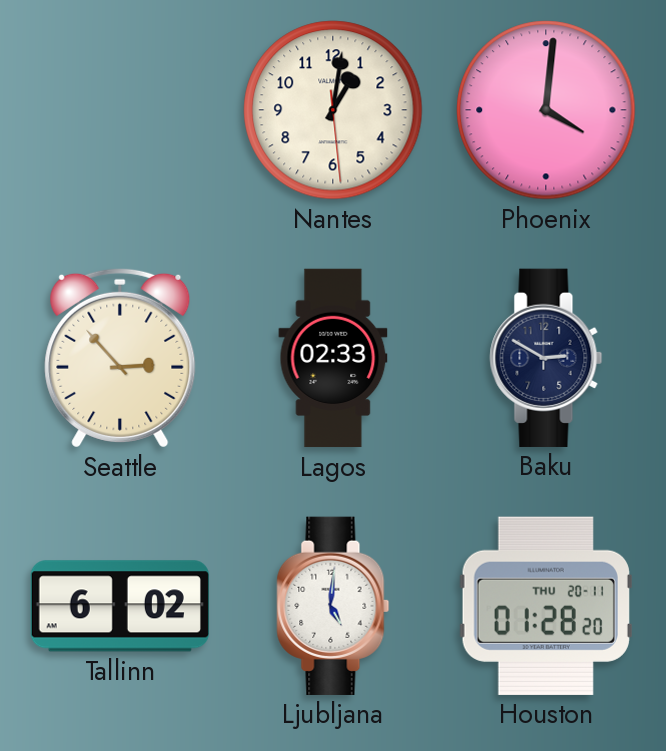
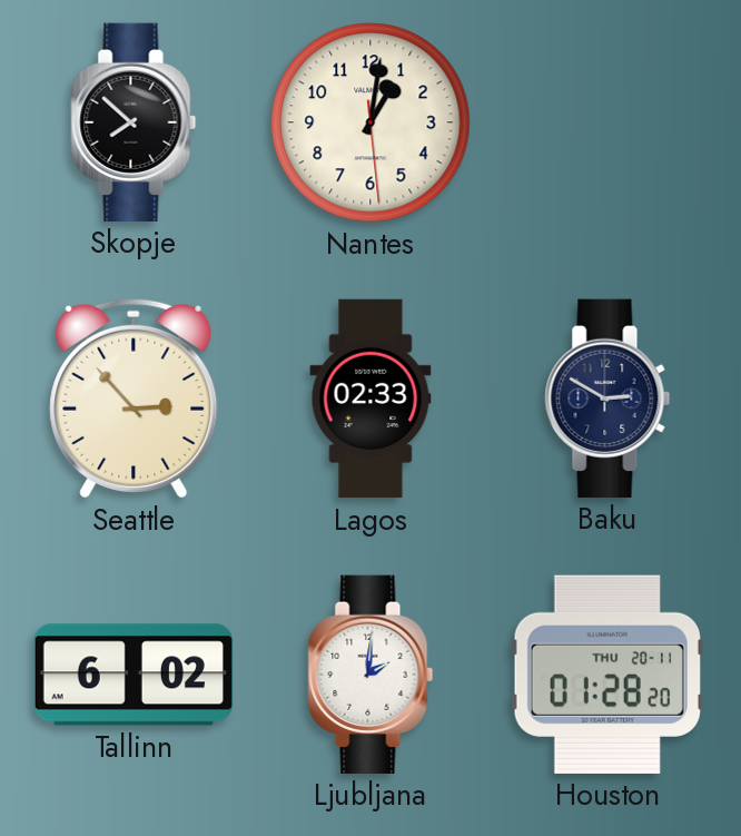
Skopje: none -> 7:52
Phoenix: 4:01 -> none
Ljubljana: 5:01 -> 2:01
